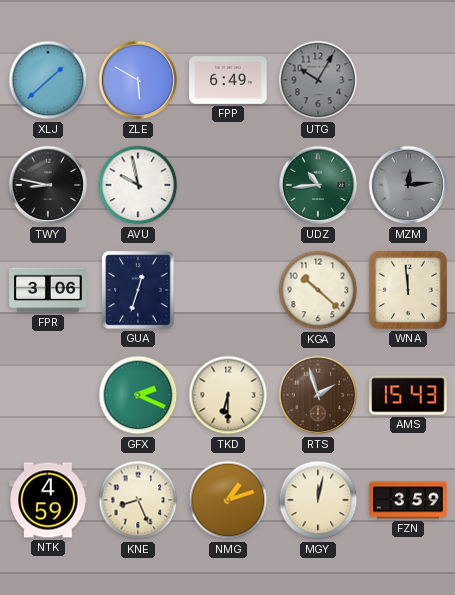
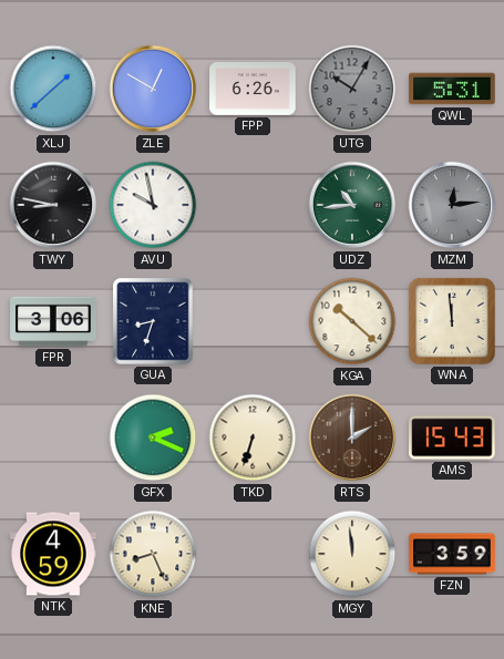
ZLE: 5:50 -> 12:50
FPP: 6:49 -> 6:26
QWL: none -> 5:31
GUA: 12:33 -> 8:33
TKD: 6:30 -> 6:33
RTS: 1:57 -> 2:00
NMG: 1:12 -> none
MGY: 12:02 -> 11:59
